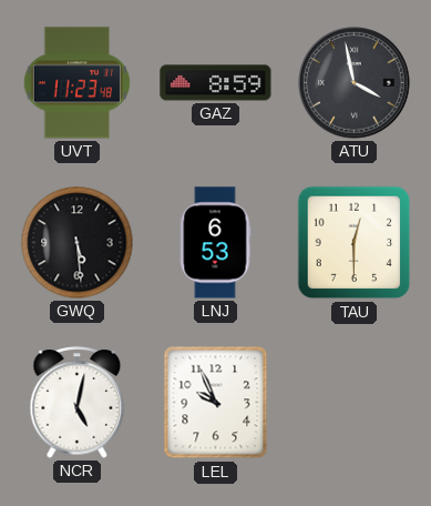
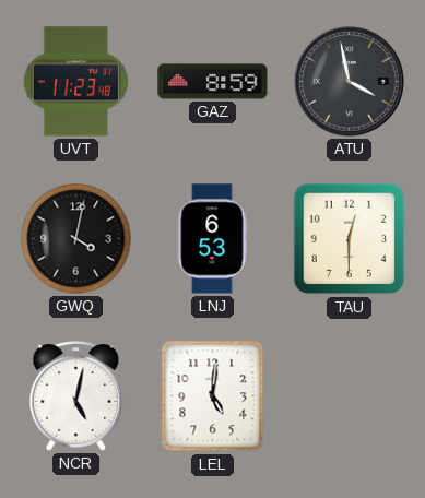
GWQ: 5:29 -> 4:02
LEL: 9:56 -> 5:01
